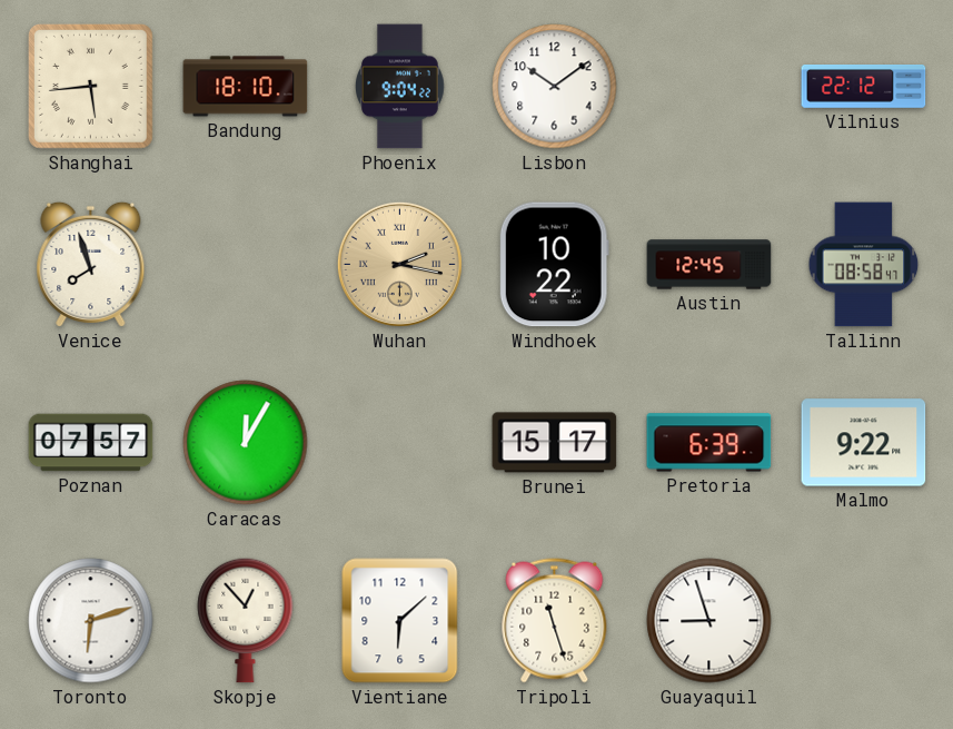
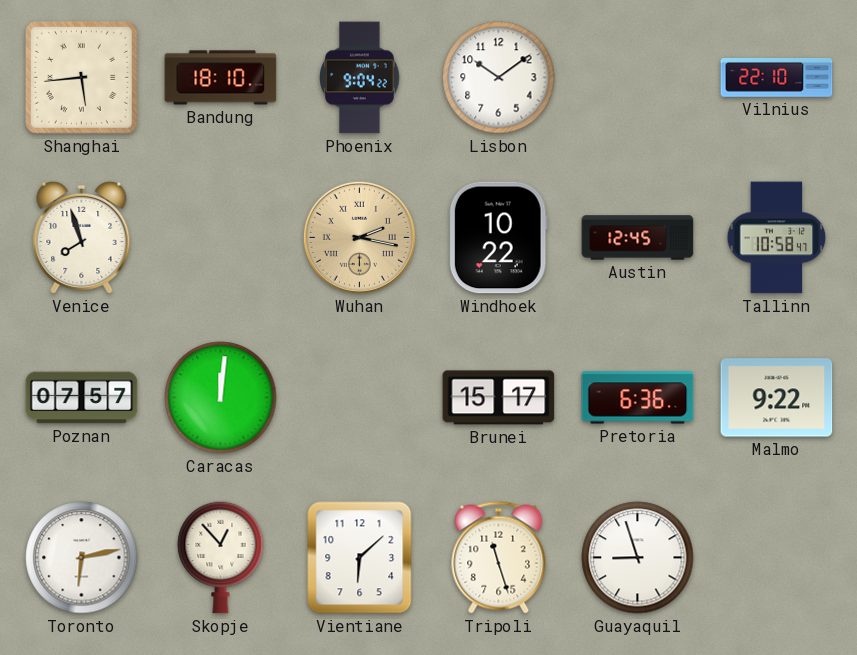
Vilnius: 22:12 -> 22:10
Tallinn: 08:58 -> 10:58
Caracas: 12:05 -> 12:01
Pretoria: 6:39 -> 6:36
Toronto: 6:12 -> 6:13
